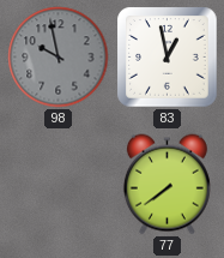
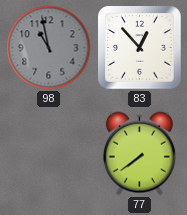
98: 9:58 -> 10:58
83: 12:58 -> 12:53
